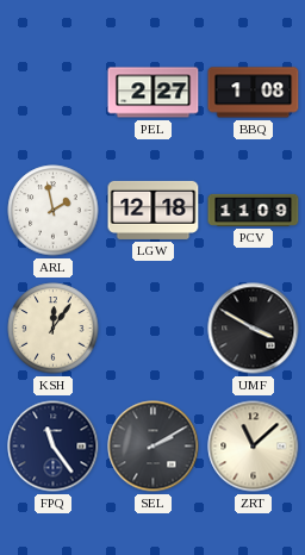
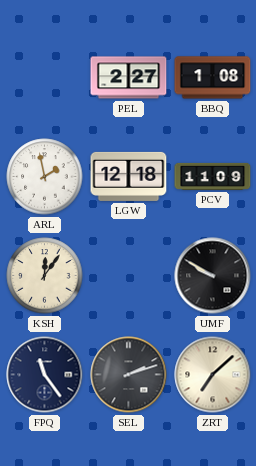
UMF: 3:50 -> 9:50
SEL: 2:10 -> 2:12
ZRT: 11:08 -> 7:08
